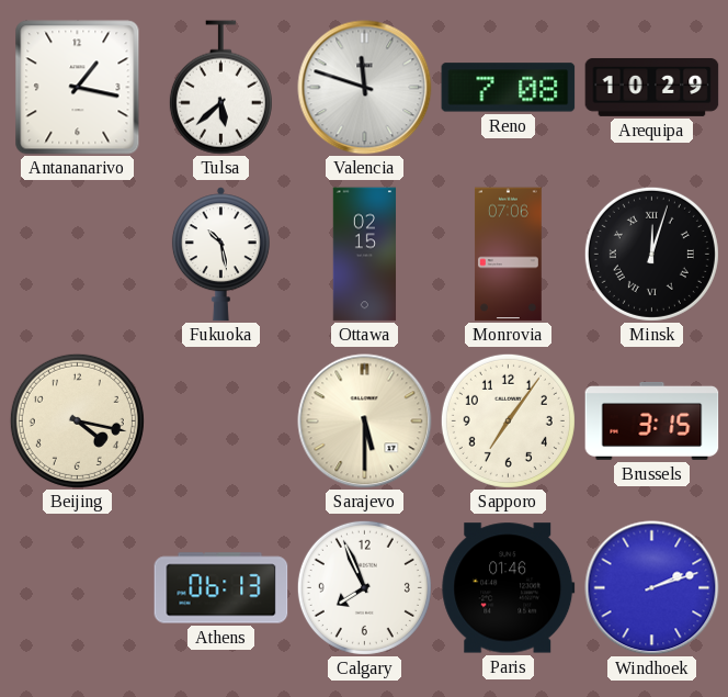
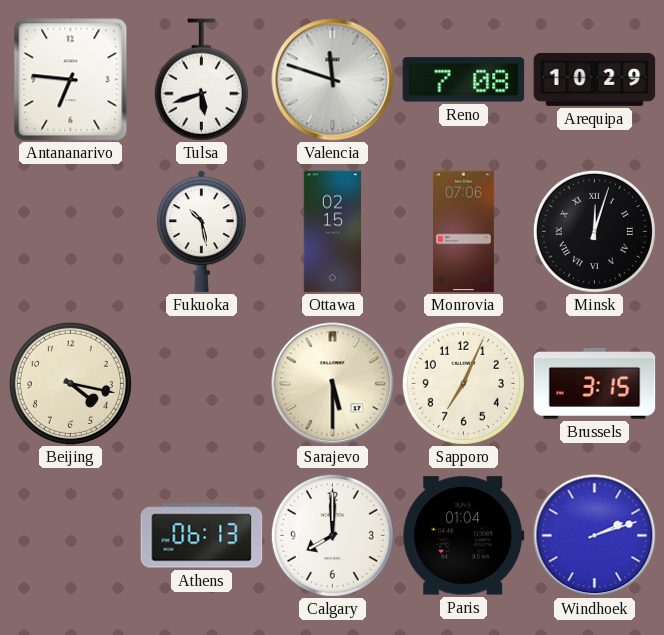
Antananarivo: 1:17 -> 6:46
Tulsa: 5:38 -> 5:42
Sapporo: 7:06 -> 7:04
Calgary: 7:56 -> 8:00
Paris: 01:46 -> 01:04
